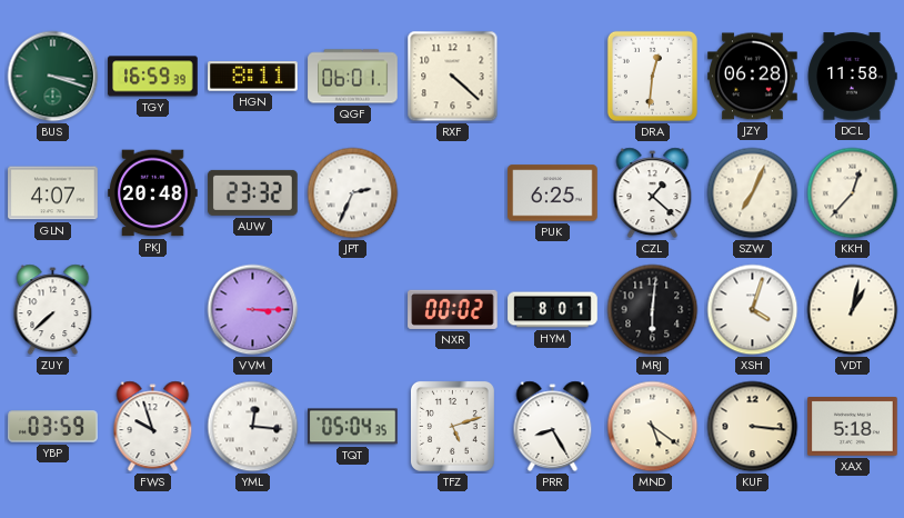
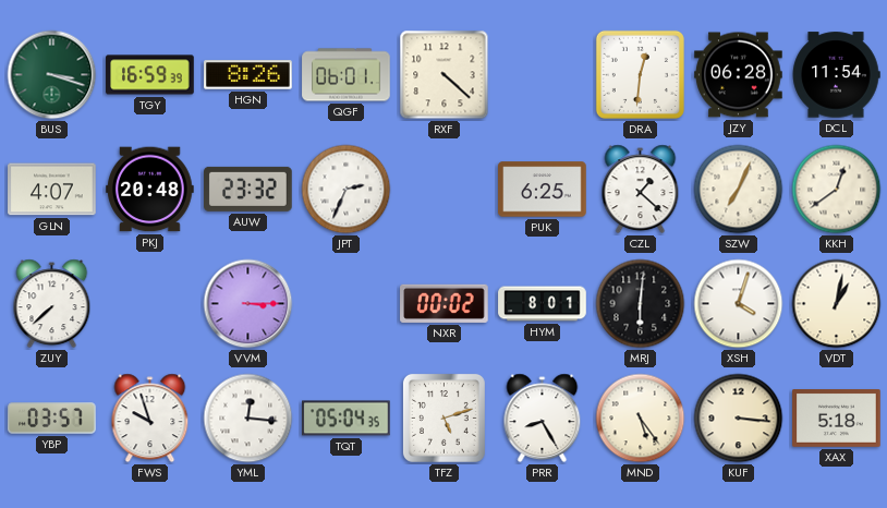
HGN: 8:11 -> 8:26
DCL: 11:58 -> 11:54
KKH: 12:37 -> 12:39
YBP: 03:59 -> 03:57
MND: 5:21 -> 5:24
